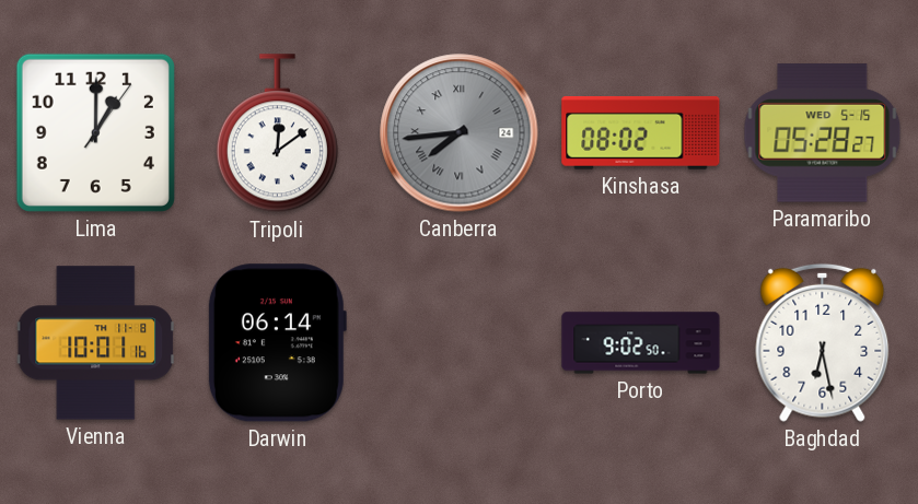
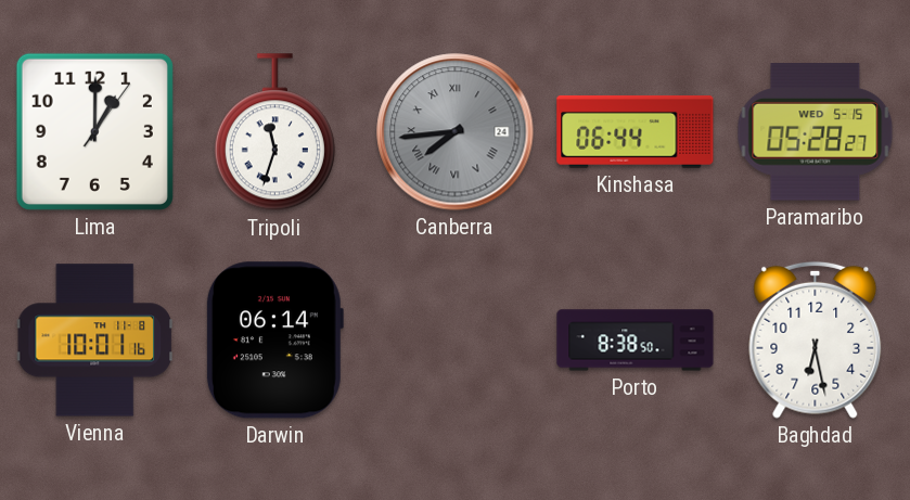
Tripoli: 12:09 -> 11:33
Kinshasa: 08:02 -> 06:44
Porto: 9:02 -> 8:38
